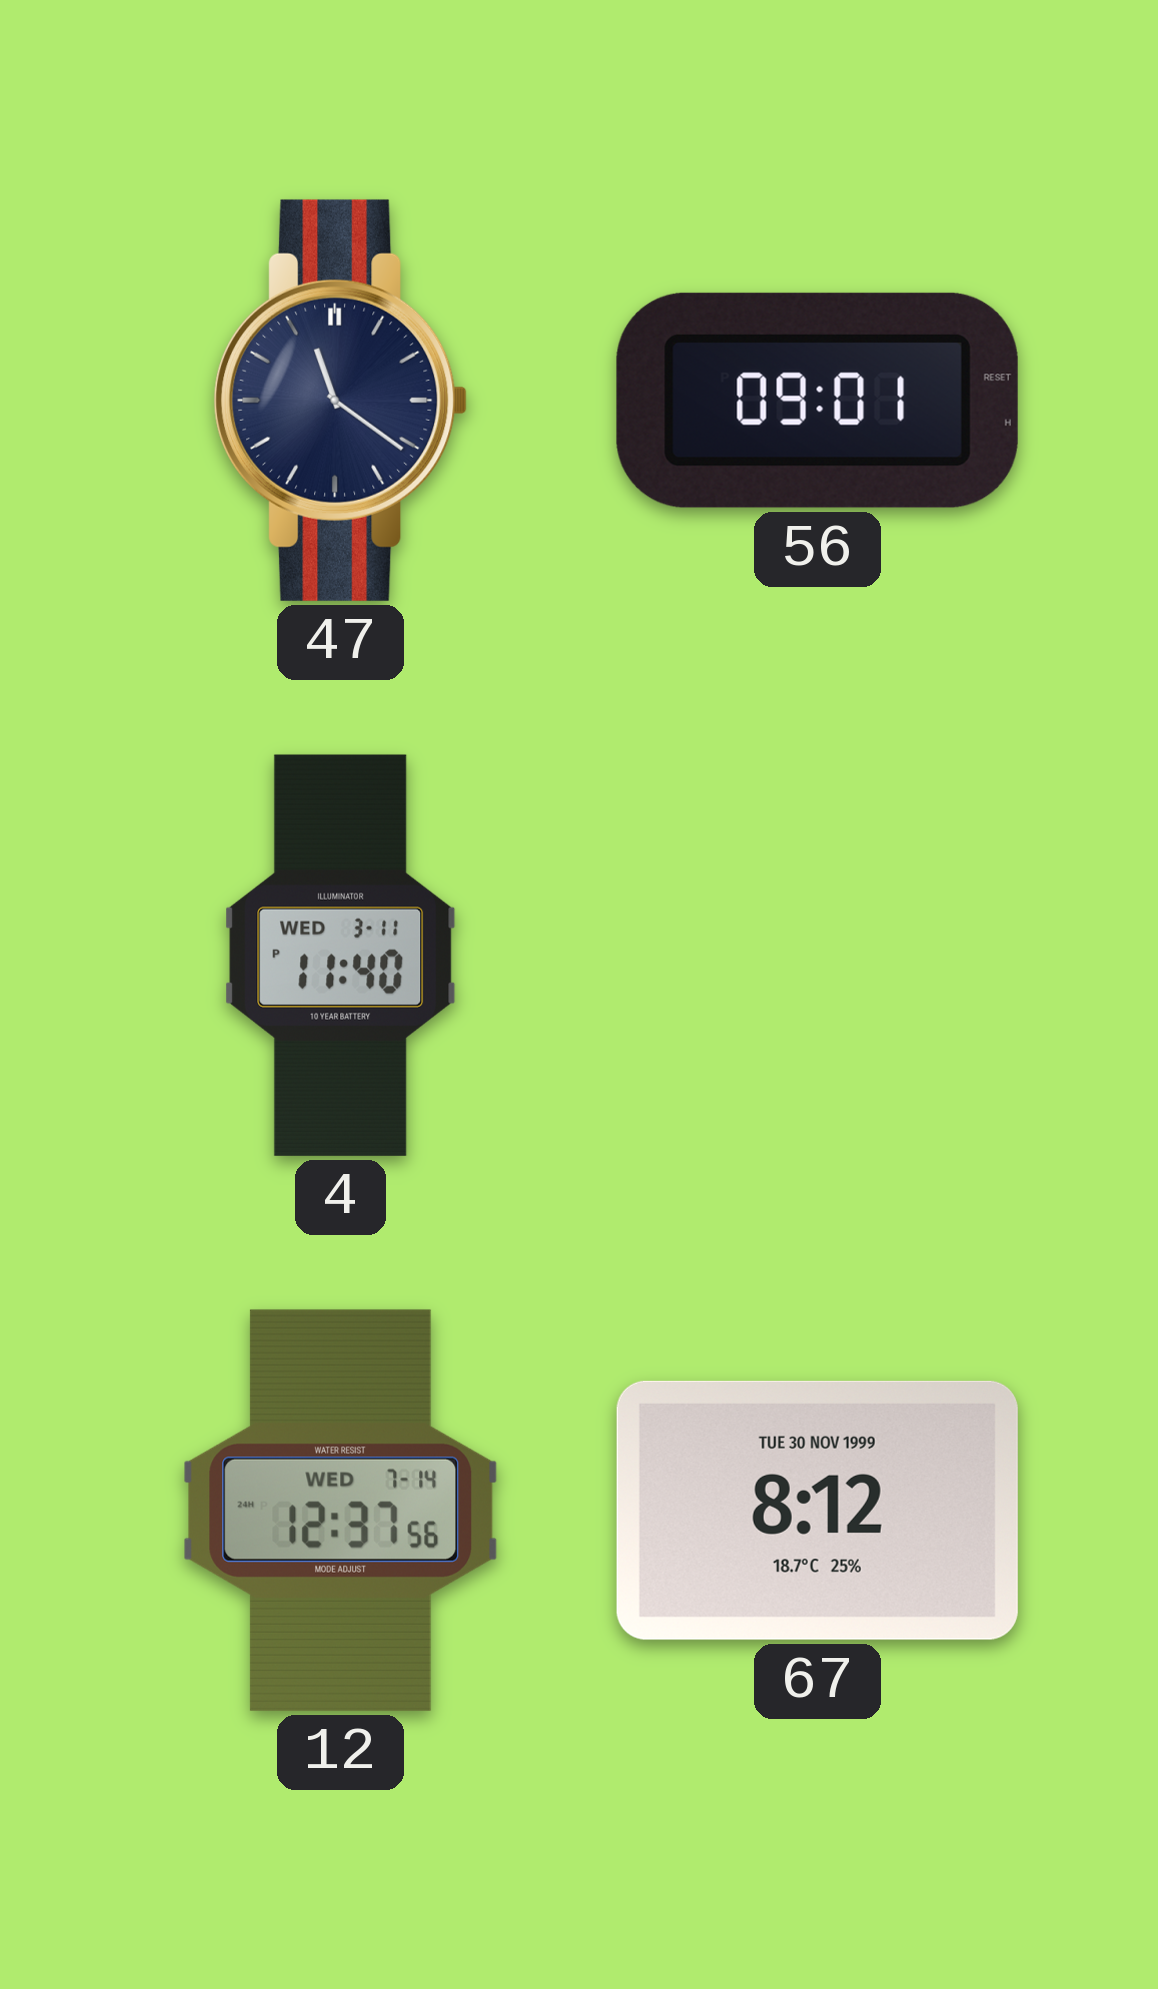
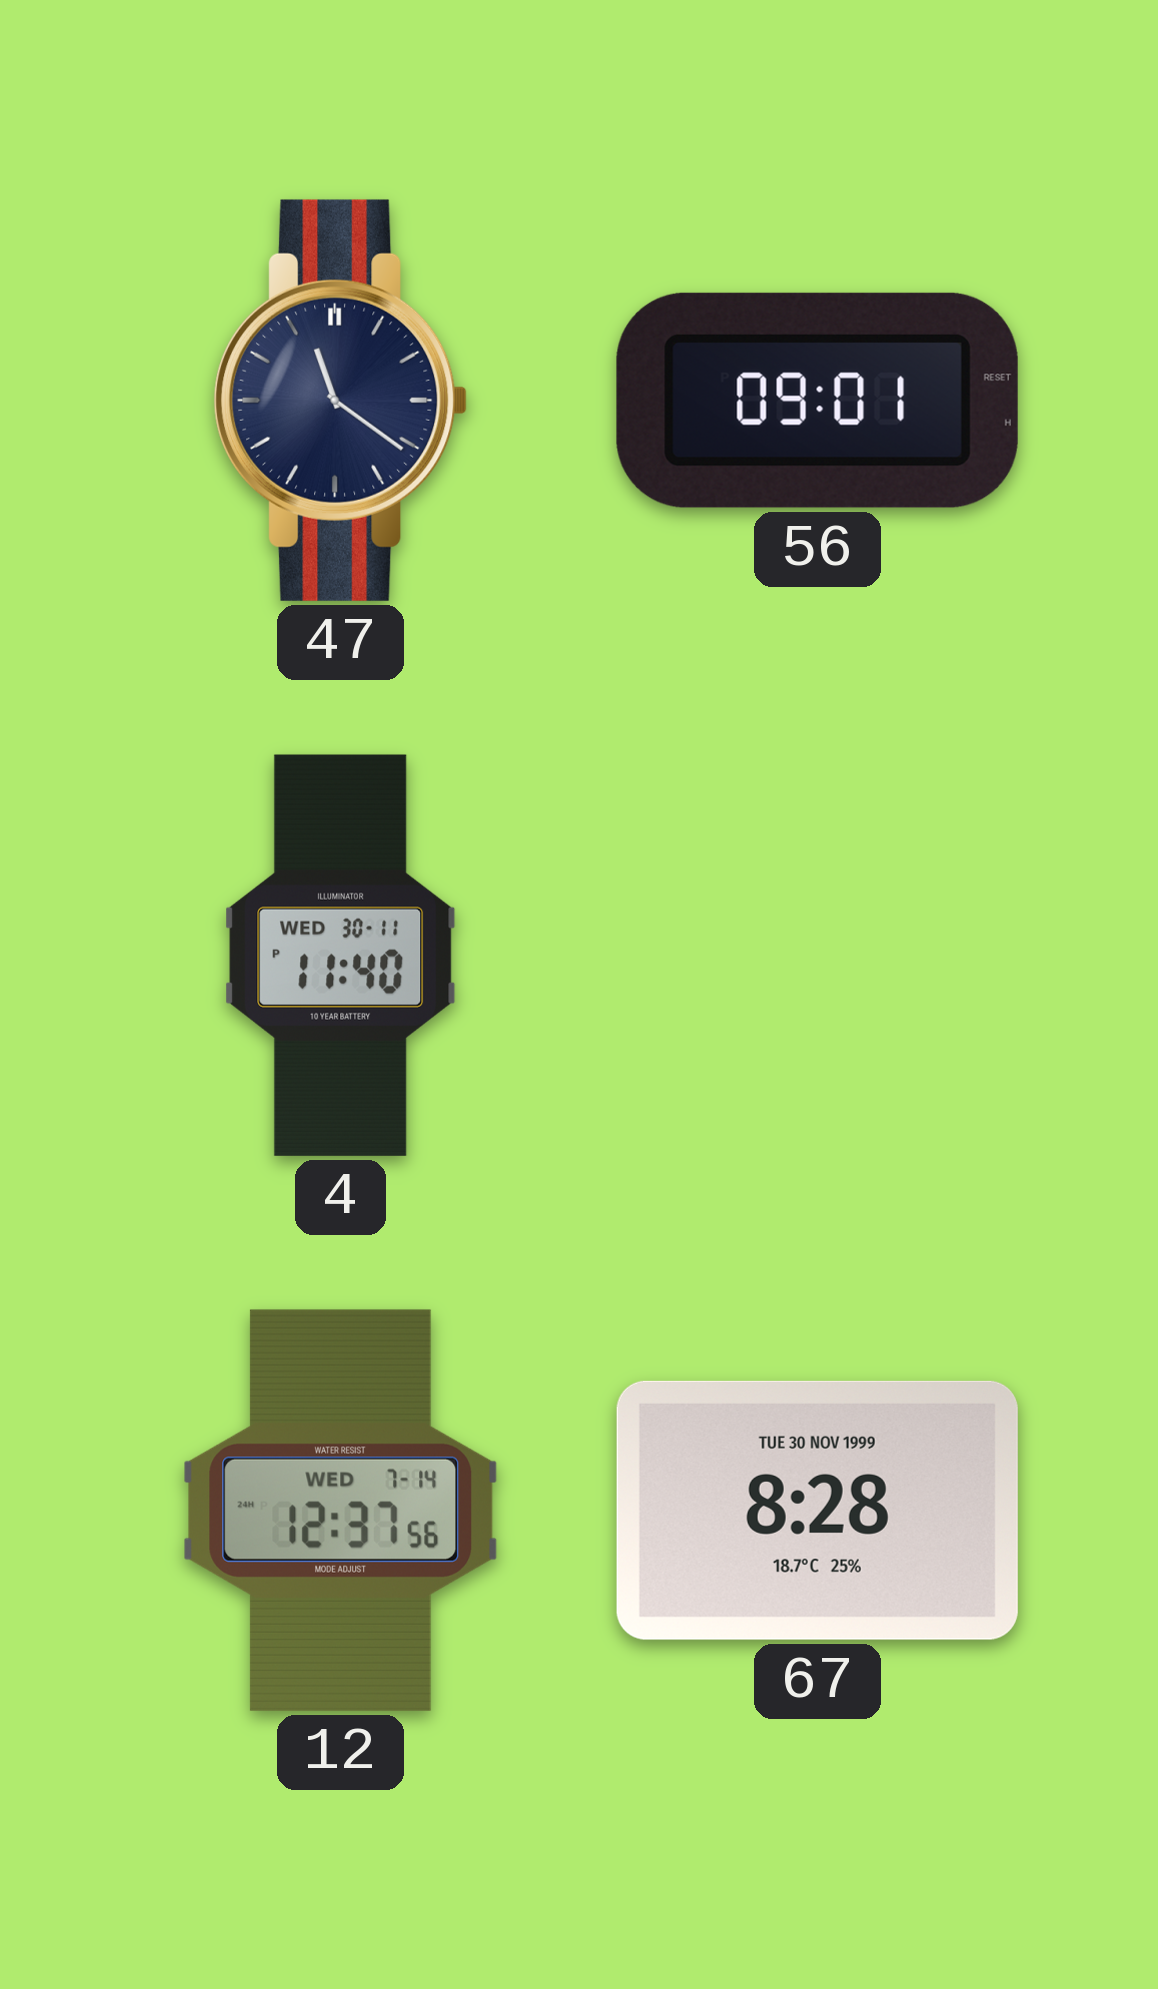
4 date: WED 3-11 -> WED 30-11
67: 8:12 -> 8:28
